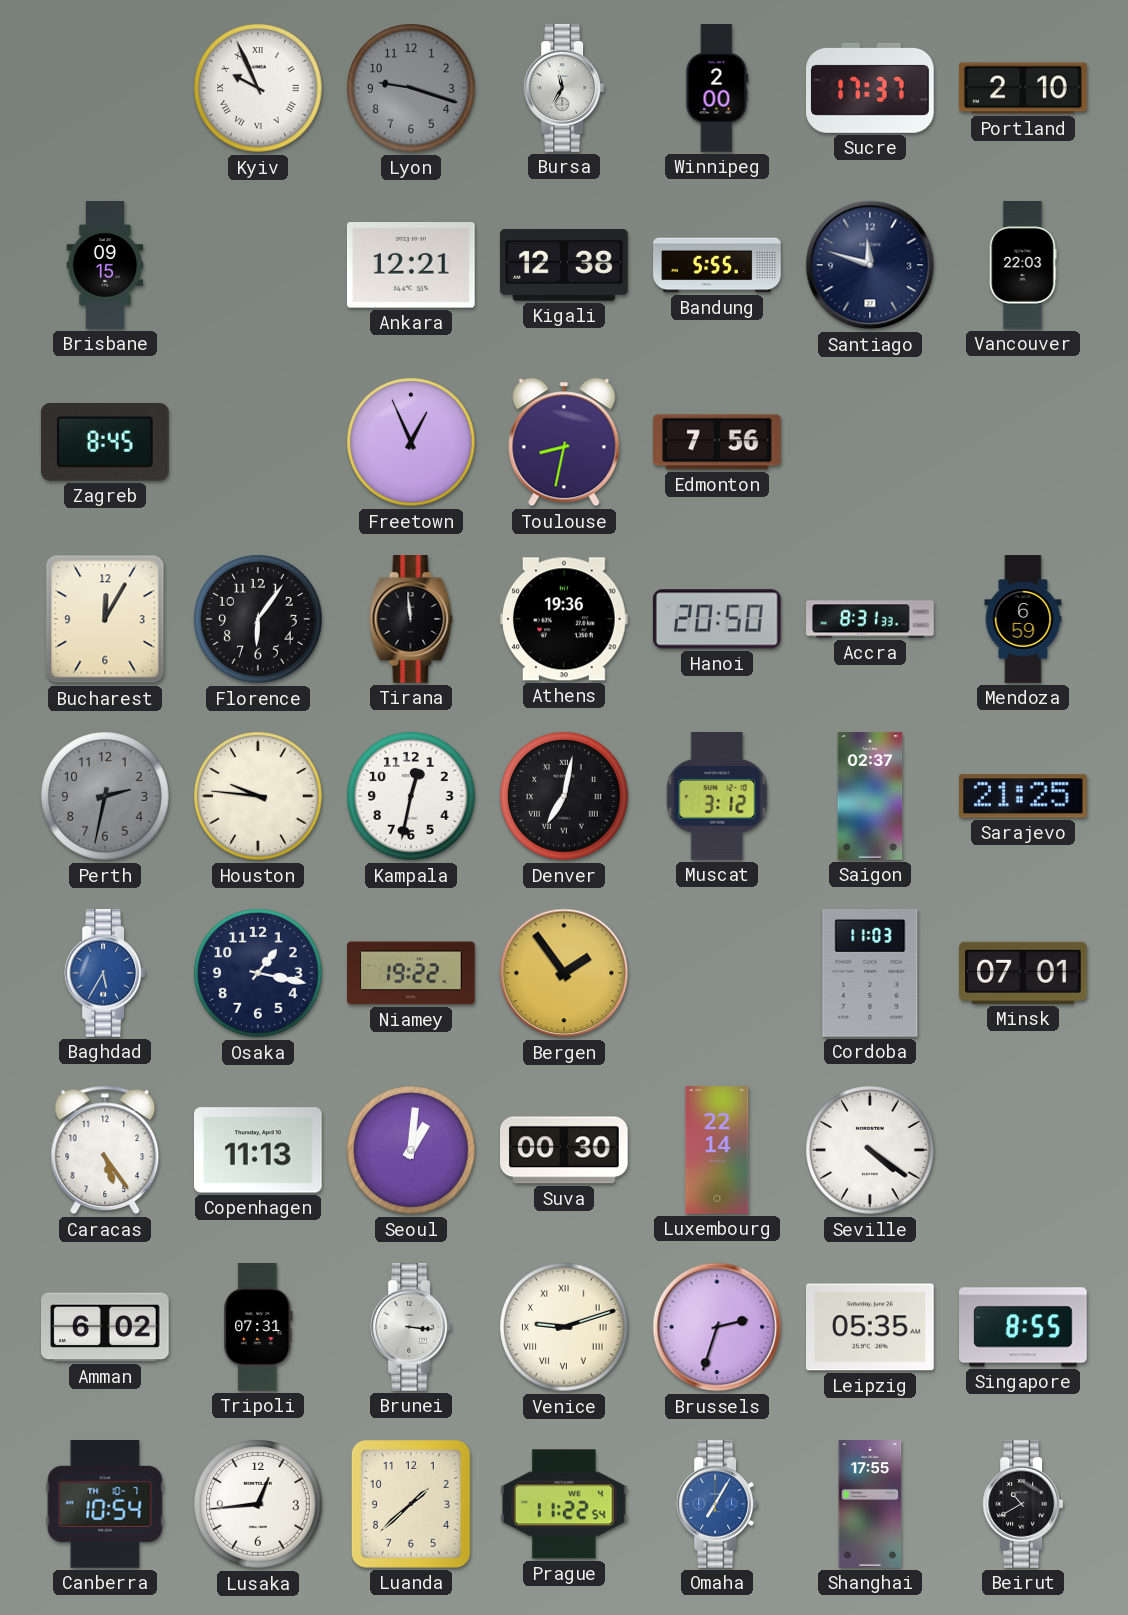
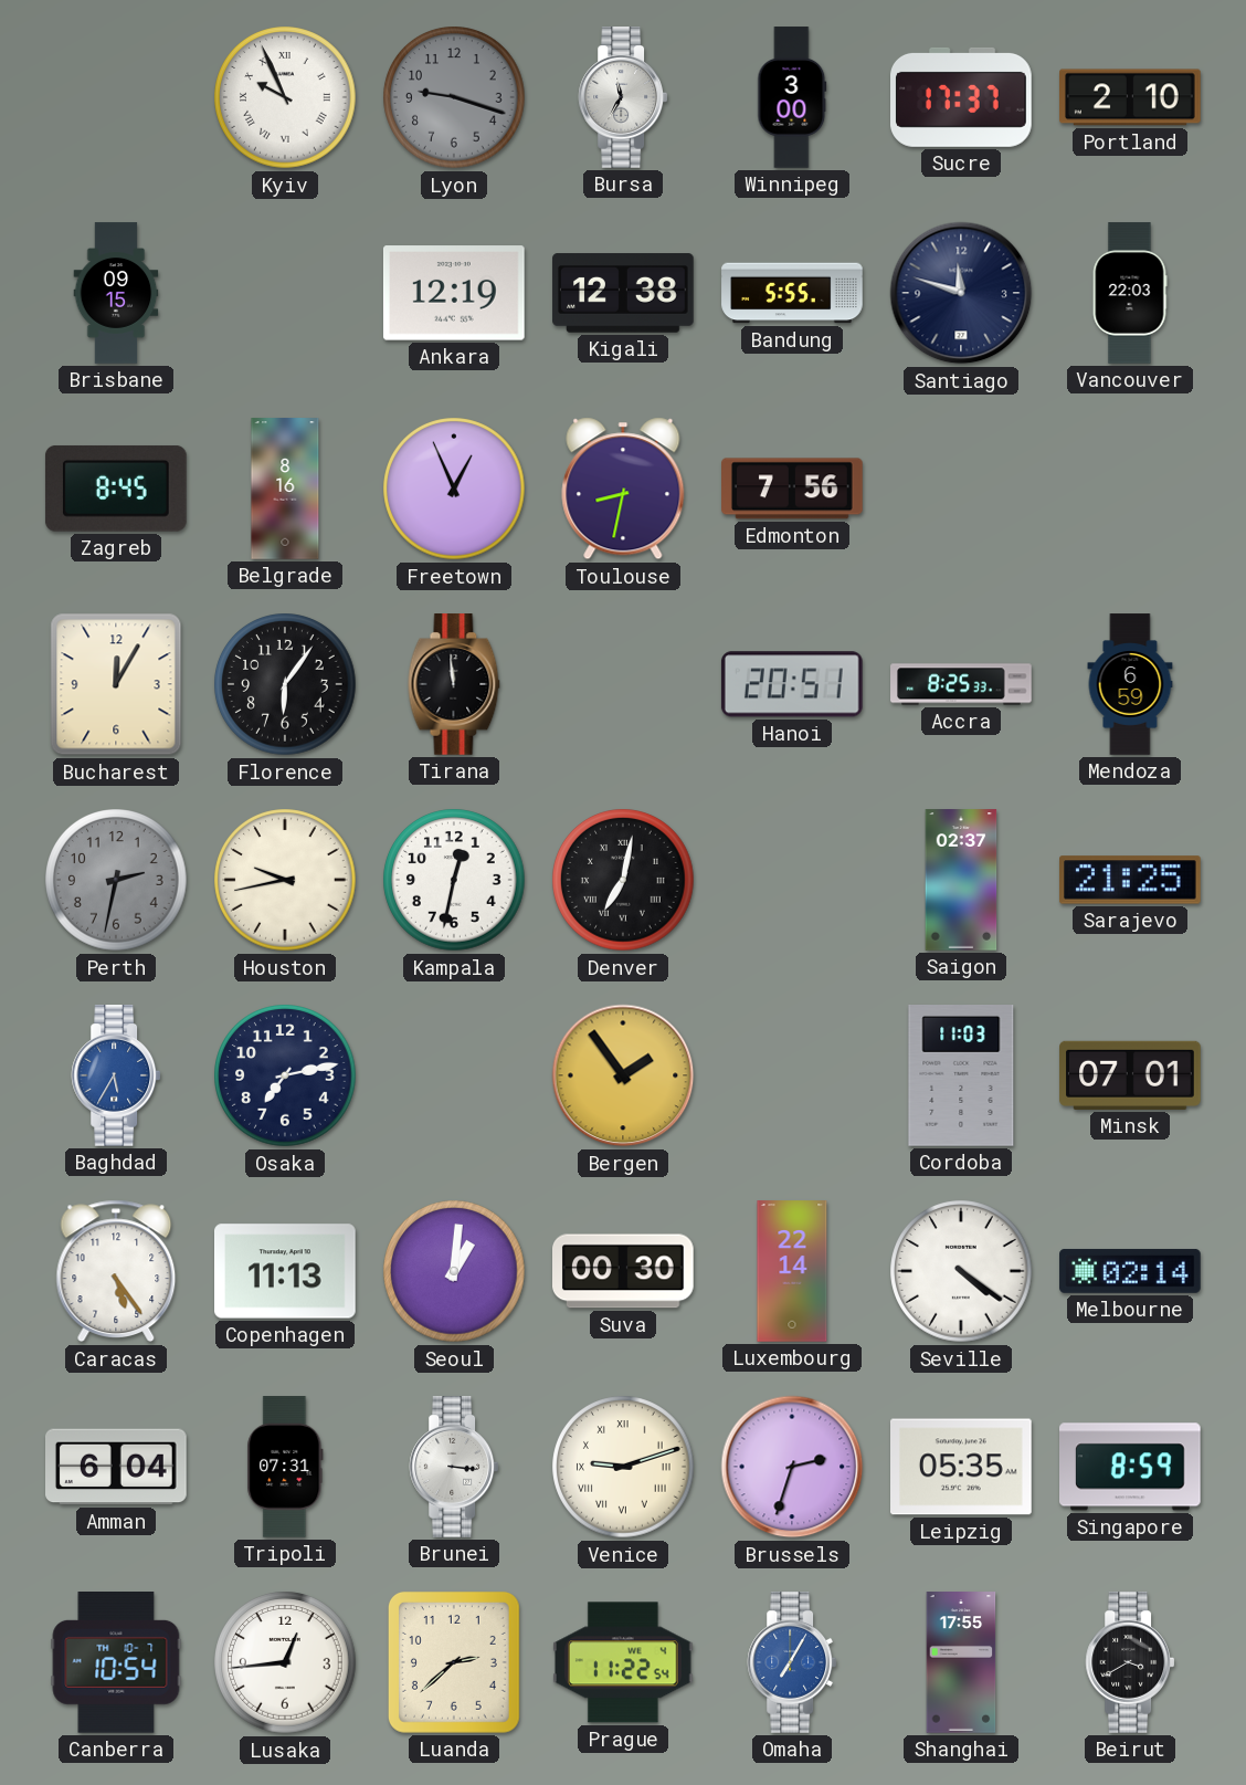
Winnipeg: 2:00 -> 3:00
Ankara: 12:21 -> 12:19
Belgrade: none -> 8:16
Athens: 19:36 -> none
Hanoi: 20:50 -> 20:51
Accra: 8:31 -> 8:25
Houston: 9:46 -> 9:43
Muscat: 3:12 -> none
Osaka: 1:17 -> 7:13
Niamey: 19:22 -> none
Melbourne: none -> 02:14
Amman: 6:02 -> 6:04
Singapore: 8:55 -> 8:59
Luanda: 1:38 -> 2:38
Beirut: 10:40 -> 3:40
